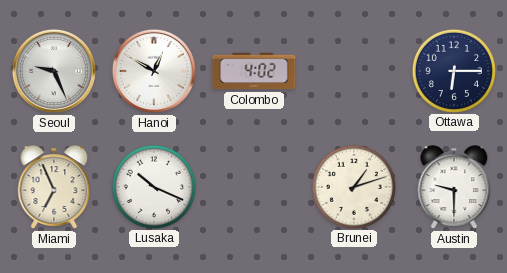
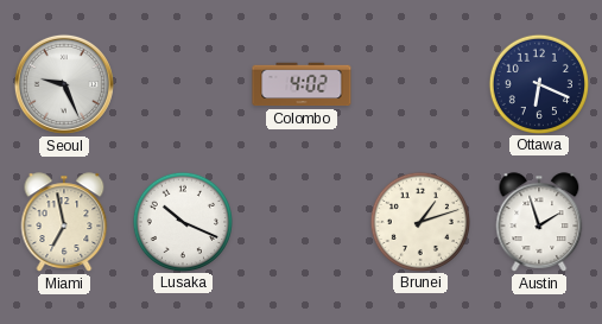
Hanoi: 12:50 -> none
Ottawa: 6:15 -> 6:19
Miami: 6:56 -> 6:58
Austin: 9:30 -> 1:57
